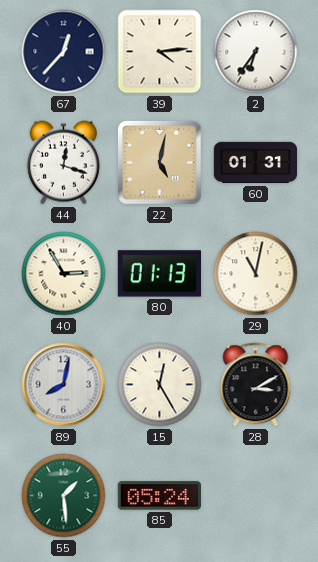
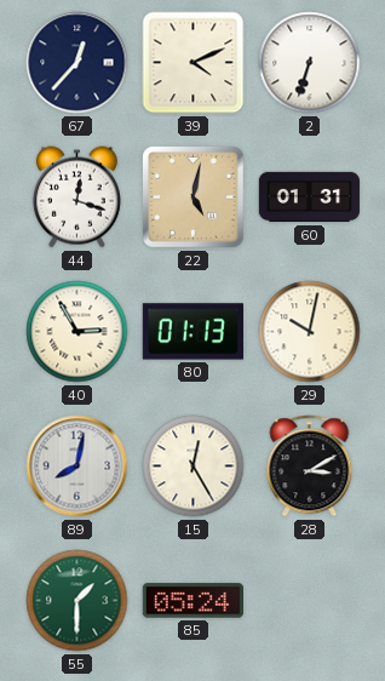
39: 4:14 -> 4:11
2: 6:36 -> 6:33
29: 11:02 -> 10:02
55: 1:29 -> 1:30
